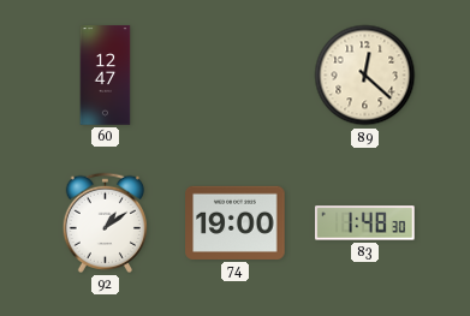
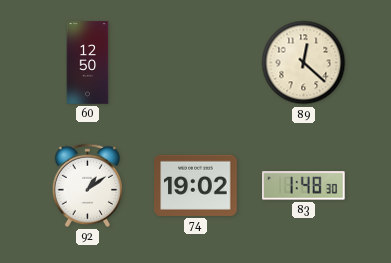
60: 12:47 -> 12:50
74: 19:00 -> 19:02
